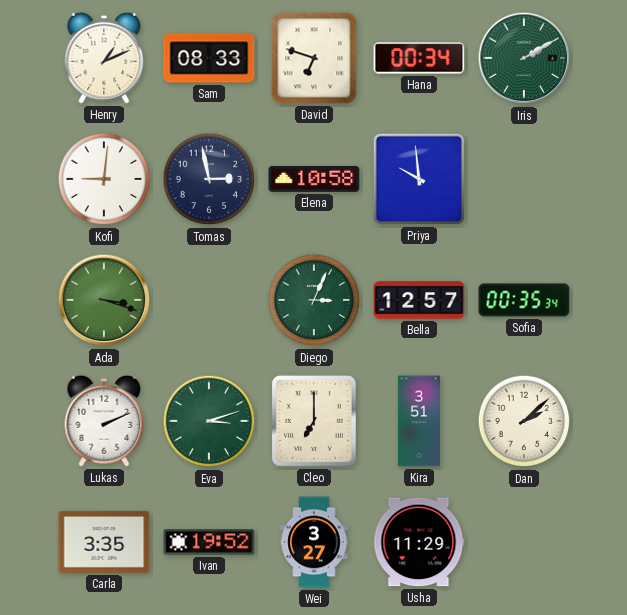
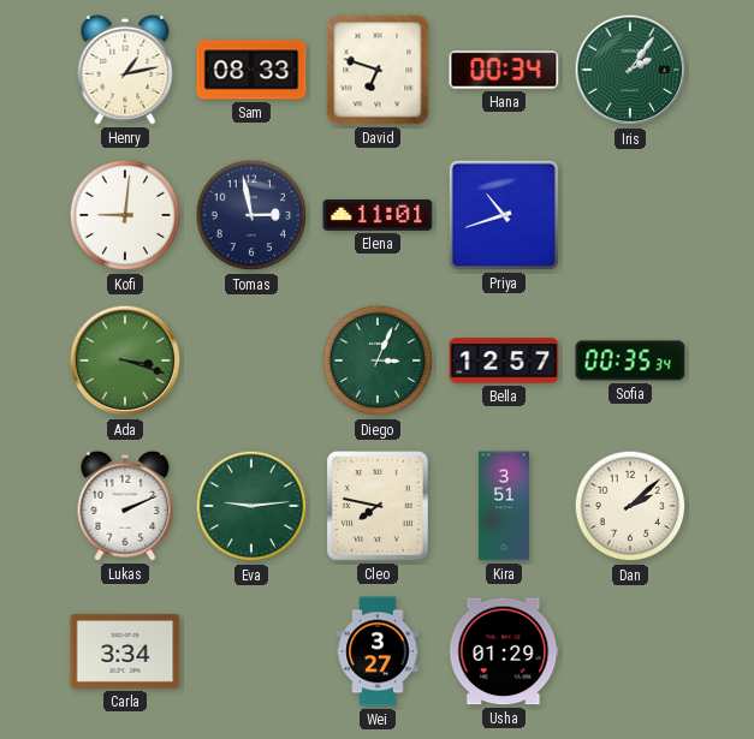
Henry: 1:11 -> 1:13
Iris: 2:10 -> 2:06
Elena: 10:58 -> 11:01
Priya: 9:59 -> 10:42
Eva: 3:12 -> 9:14
Cleo: 7:00 -> 7:47
Carla: 3:35 -> 3:34
Ivan: 19:52 -> none
Usha: 11:29 -> 01:29
